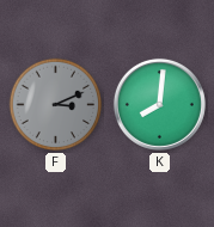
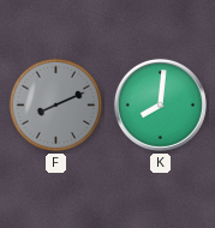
F: 3:11 -> 8:11
